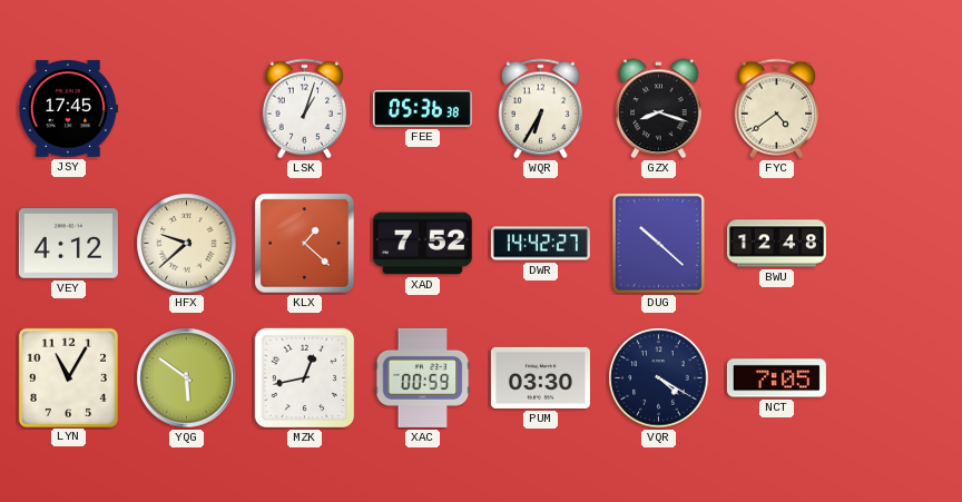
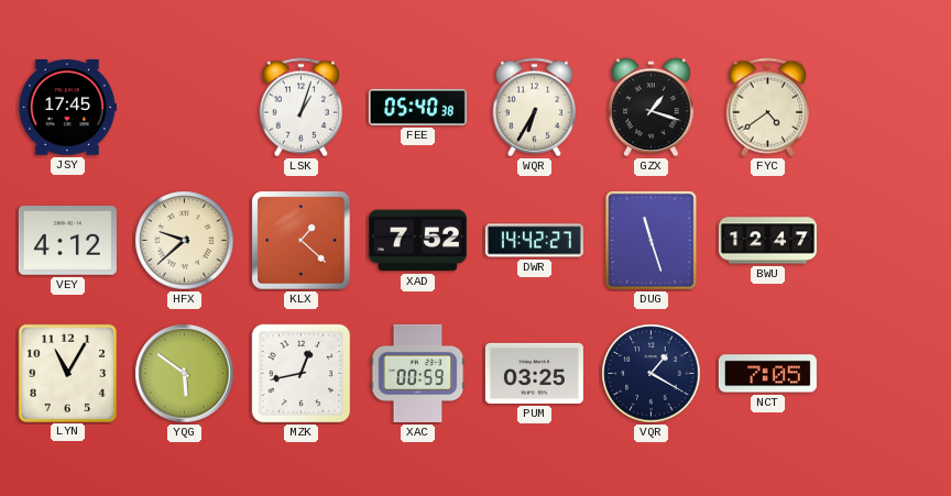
FEE: 05:36 -> 05:40
GZX: 8:18 -> 1:18
DUG: 10:22 -> 11:27
BWU: 12:48 -> 12:47
PUM: 03:30 -> 03:25
VQR: 4:20 -> 1:20
